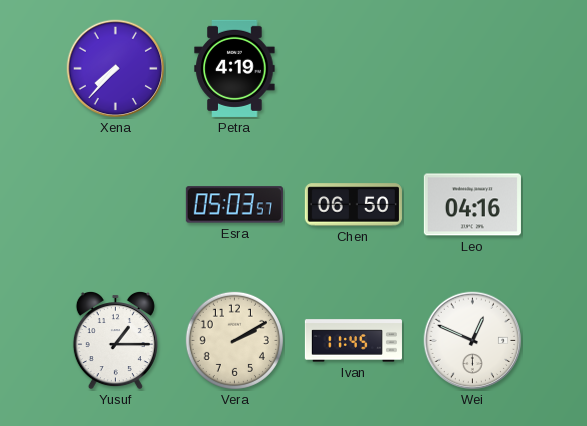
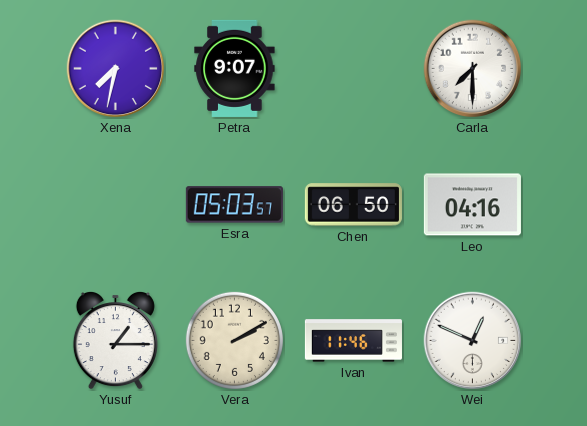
Xena: 7:37 -> 7:32
Petra: 4:19 -> 9:07
Carla: none -> 7:30
Ivan: 11:45 -> 11:46
